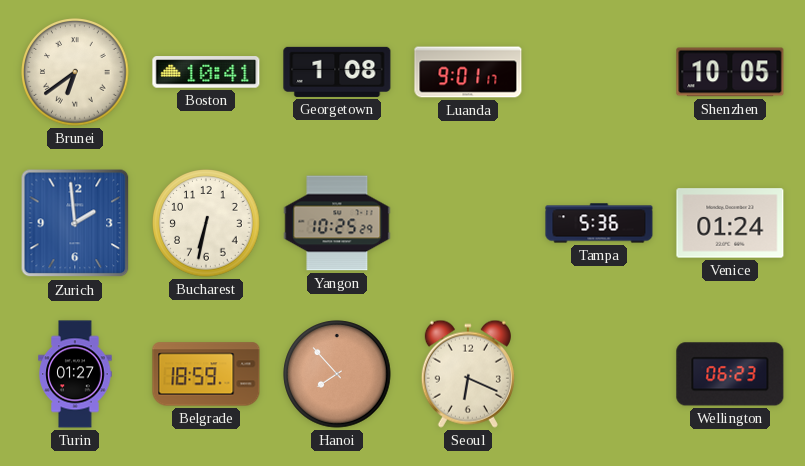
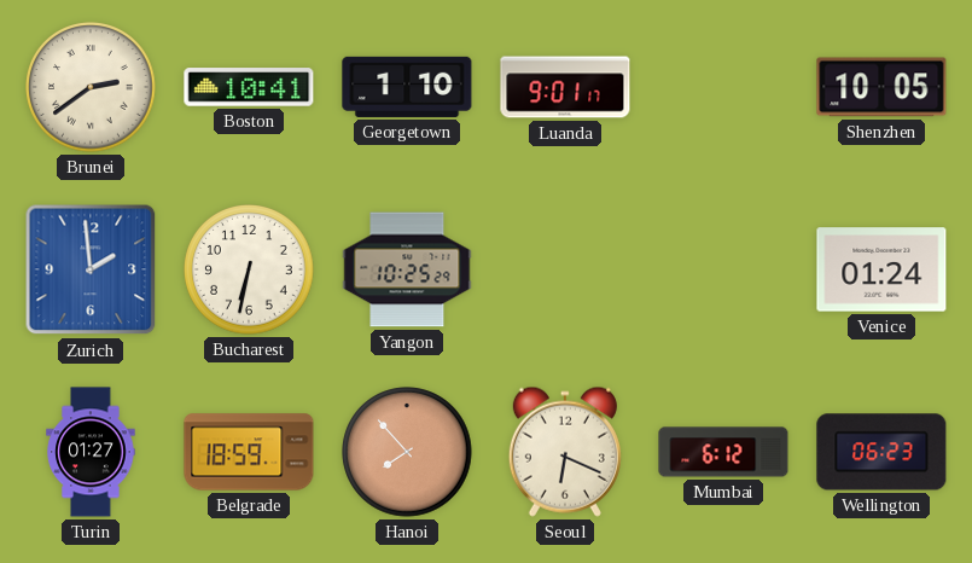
Brunei: 6:39 -> 2:39
Georgetown: 1:08 -> 1:10
Tampa: 5:36 -> none
Mumbai: none -> 6:12
